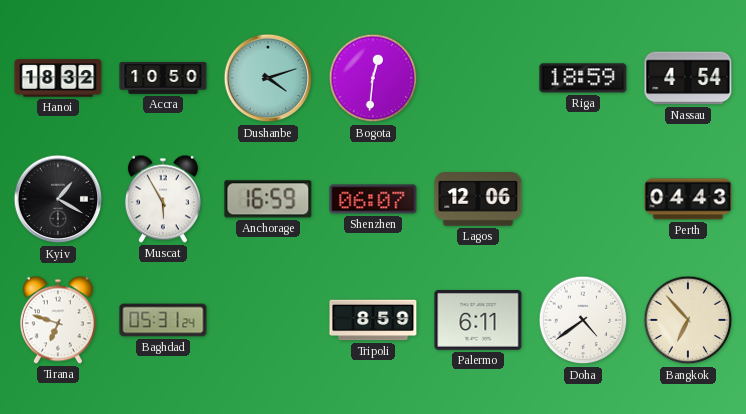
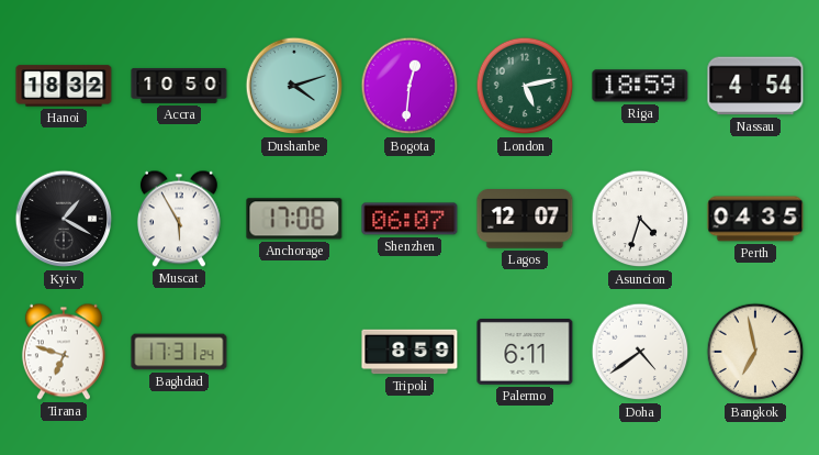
London: none -> 5:13
Anchorage: 16:59 -> 17:08
Lagos: 12:06 -> 12:07
Asuncion: none -> 4:33
Perth: 04:43 -> 04:35
Baghdad: 05:31 -> 17:31
Bangkok: 6:53 -> 6:58
